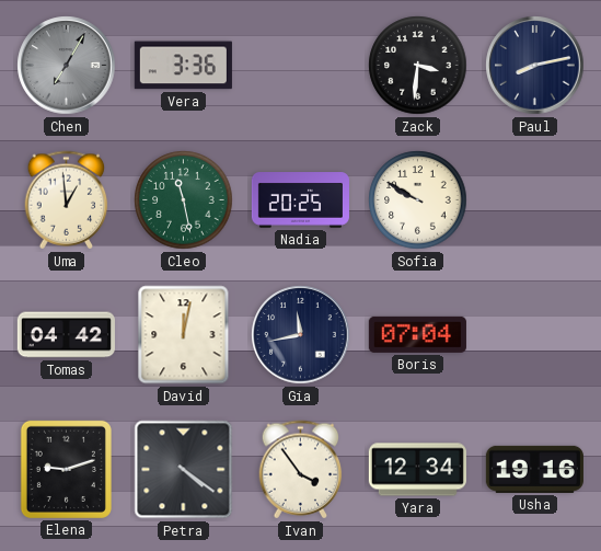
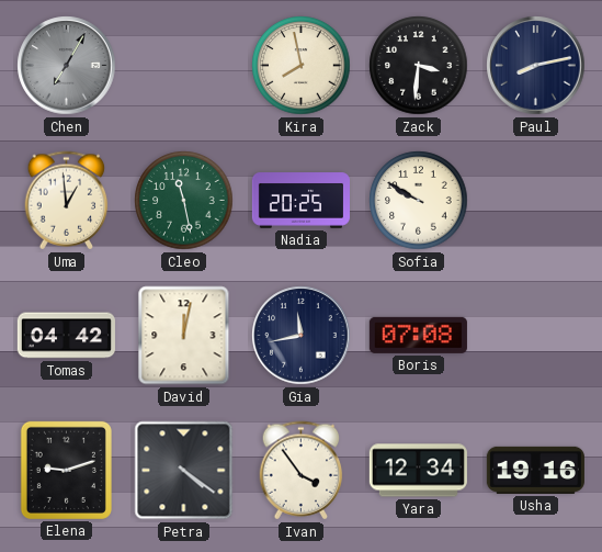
Vera: 3:36 -> none
Kira: none -> 7:58
Boris: 07:04 -> 07:08
